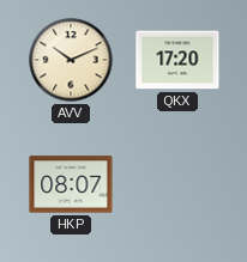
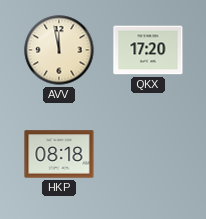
AVV: 10:11 -> 11:58
HKP: 08:07 -> 08:18
